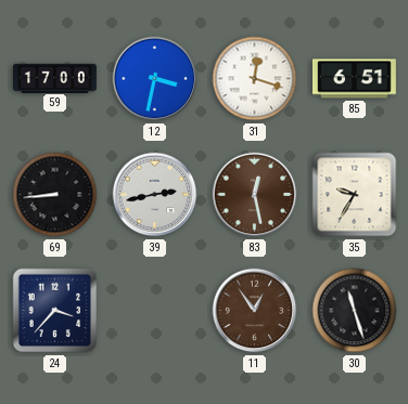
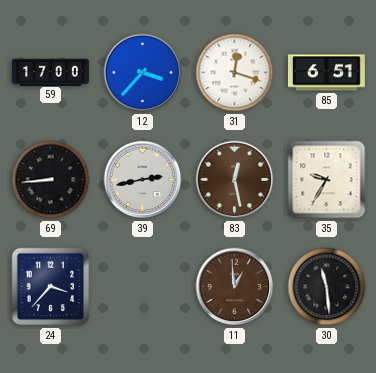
12: 3:32 -> 3:37
11: 12:54 -> 12:59
30: 11:27 -> 11:29
